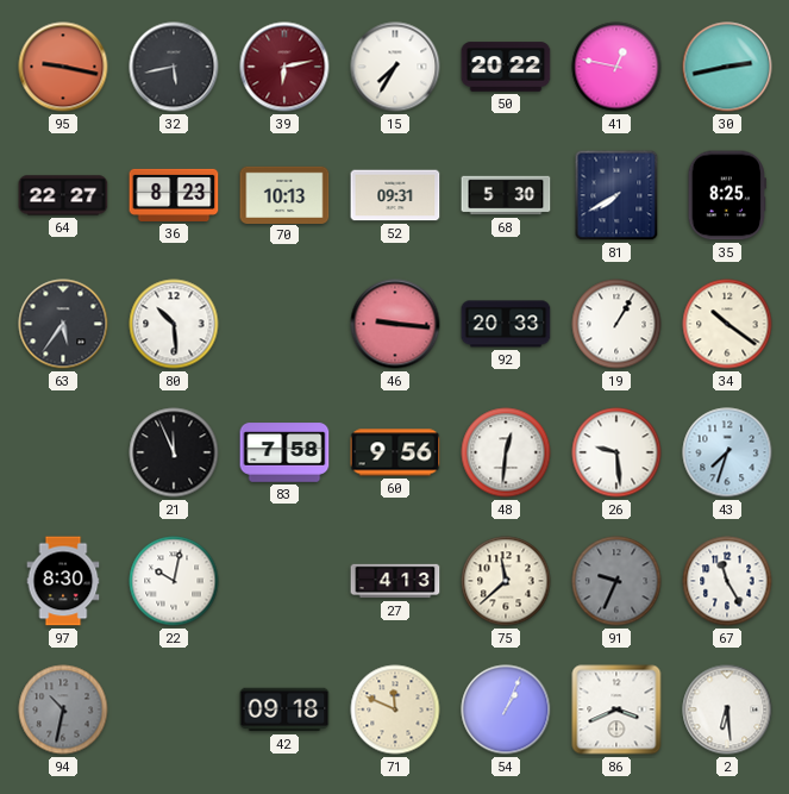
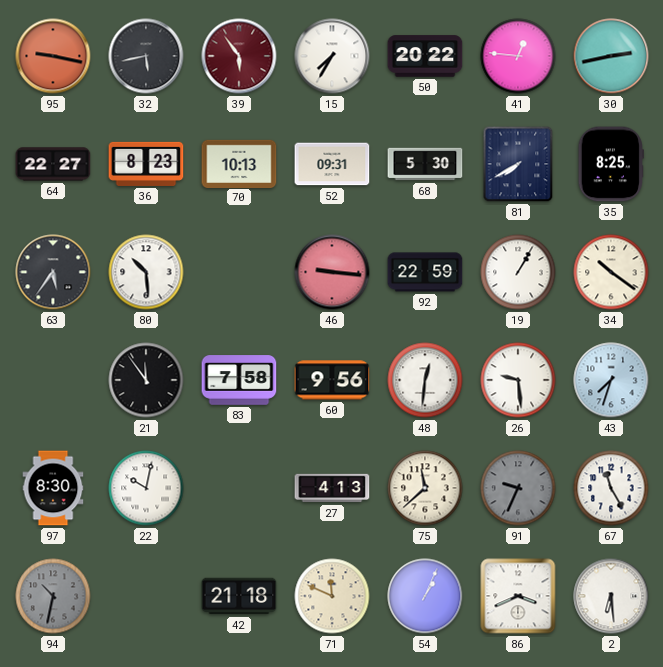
39: 6:13 -> 5:54
41: 12:47 -> 12:46
92: 20:33 -> 22:59
21: 11:56 -> 11:54
42: 09:18 -> 21:18
